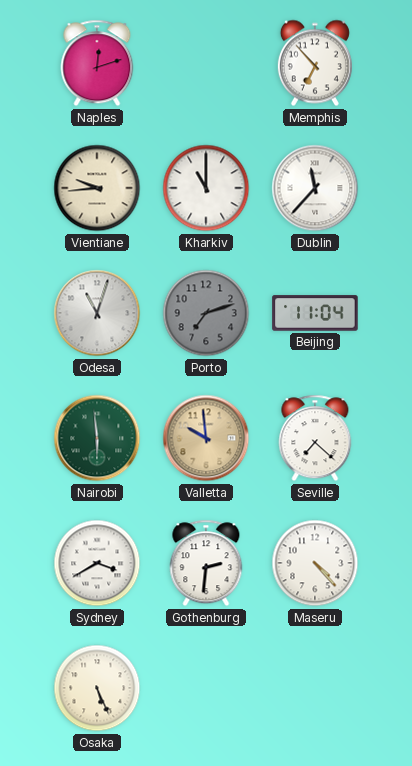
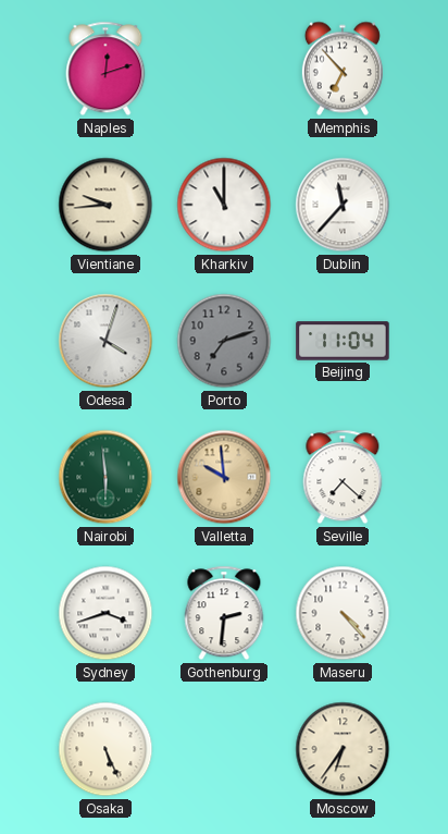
Odesa: 11:03 -> 4:03
Sydney: 3:40 -> 3:42
Moscow: none -> 6:36
